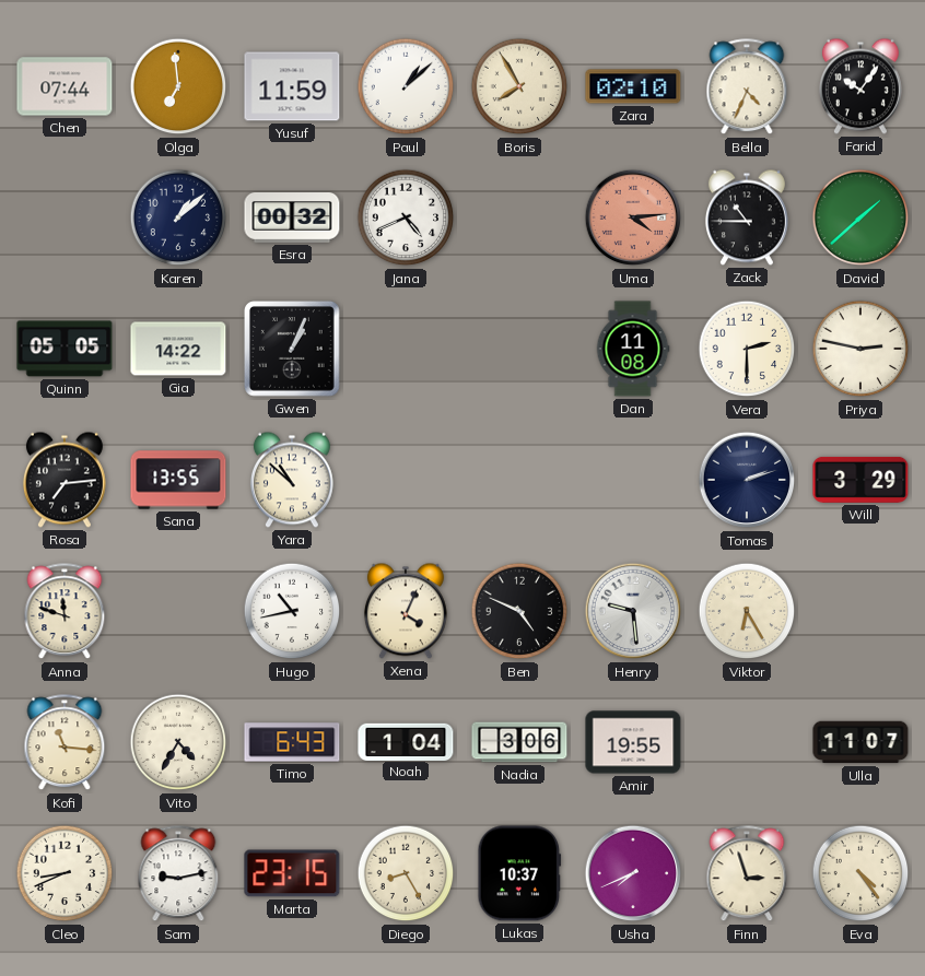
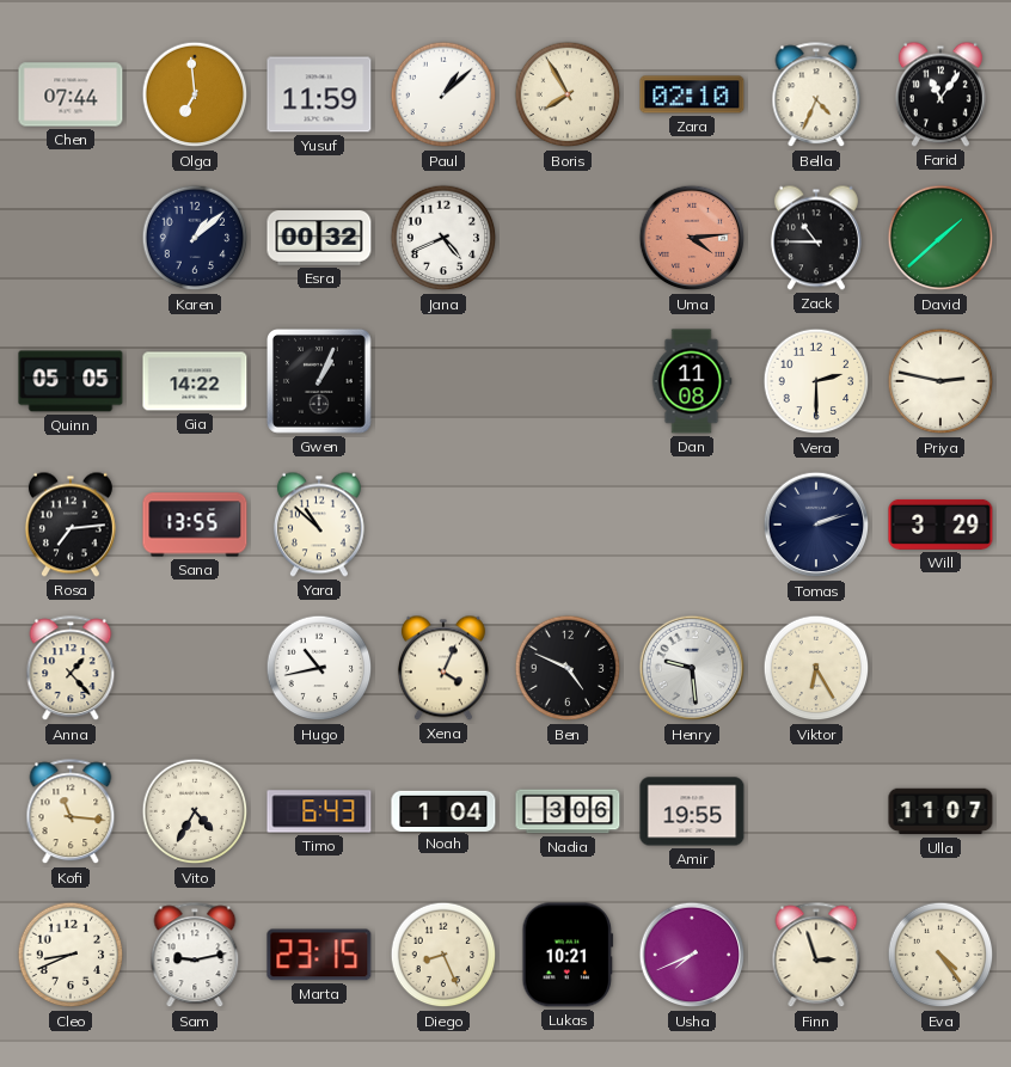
Farid: 10:06 -> 11:06
Anna: 11:48 -> 1:23
Diego: 8:25 -> 8:26
Lukas: 10:37 -> 10:21
